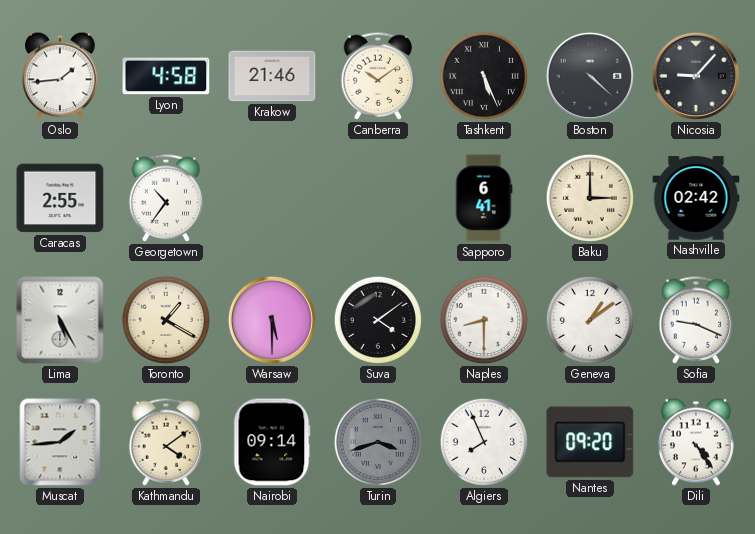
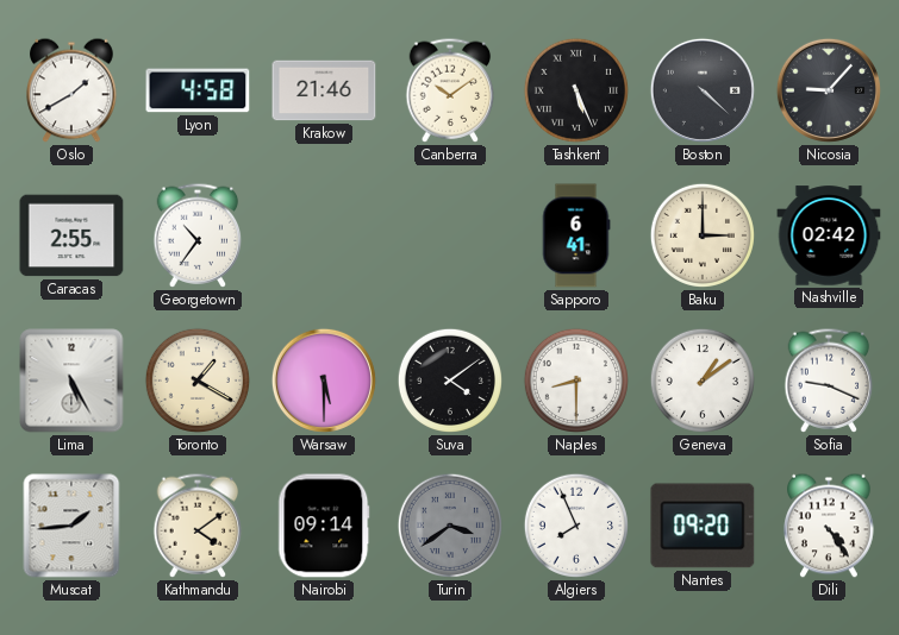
Oslo: 1:44 -> 1:40
Turin: 3:42 -> 3:39
